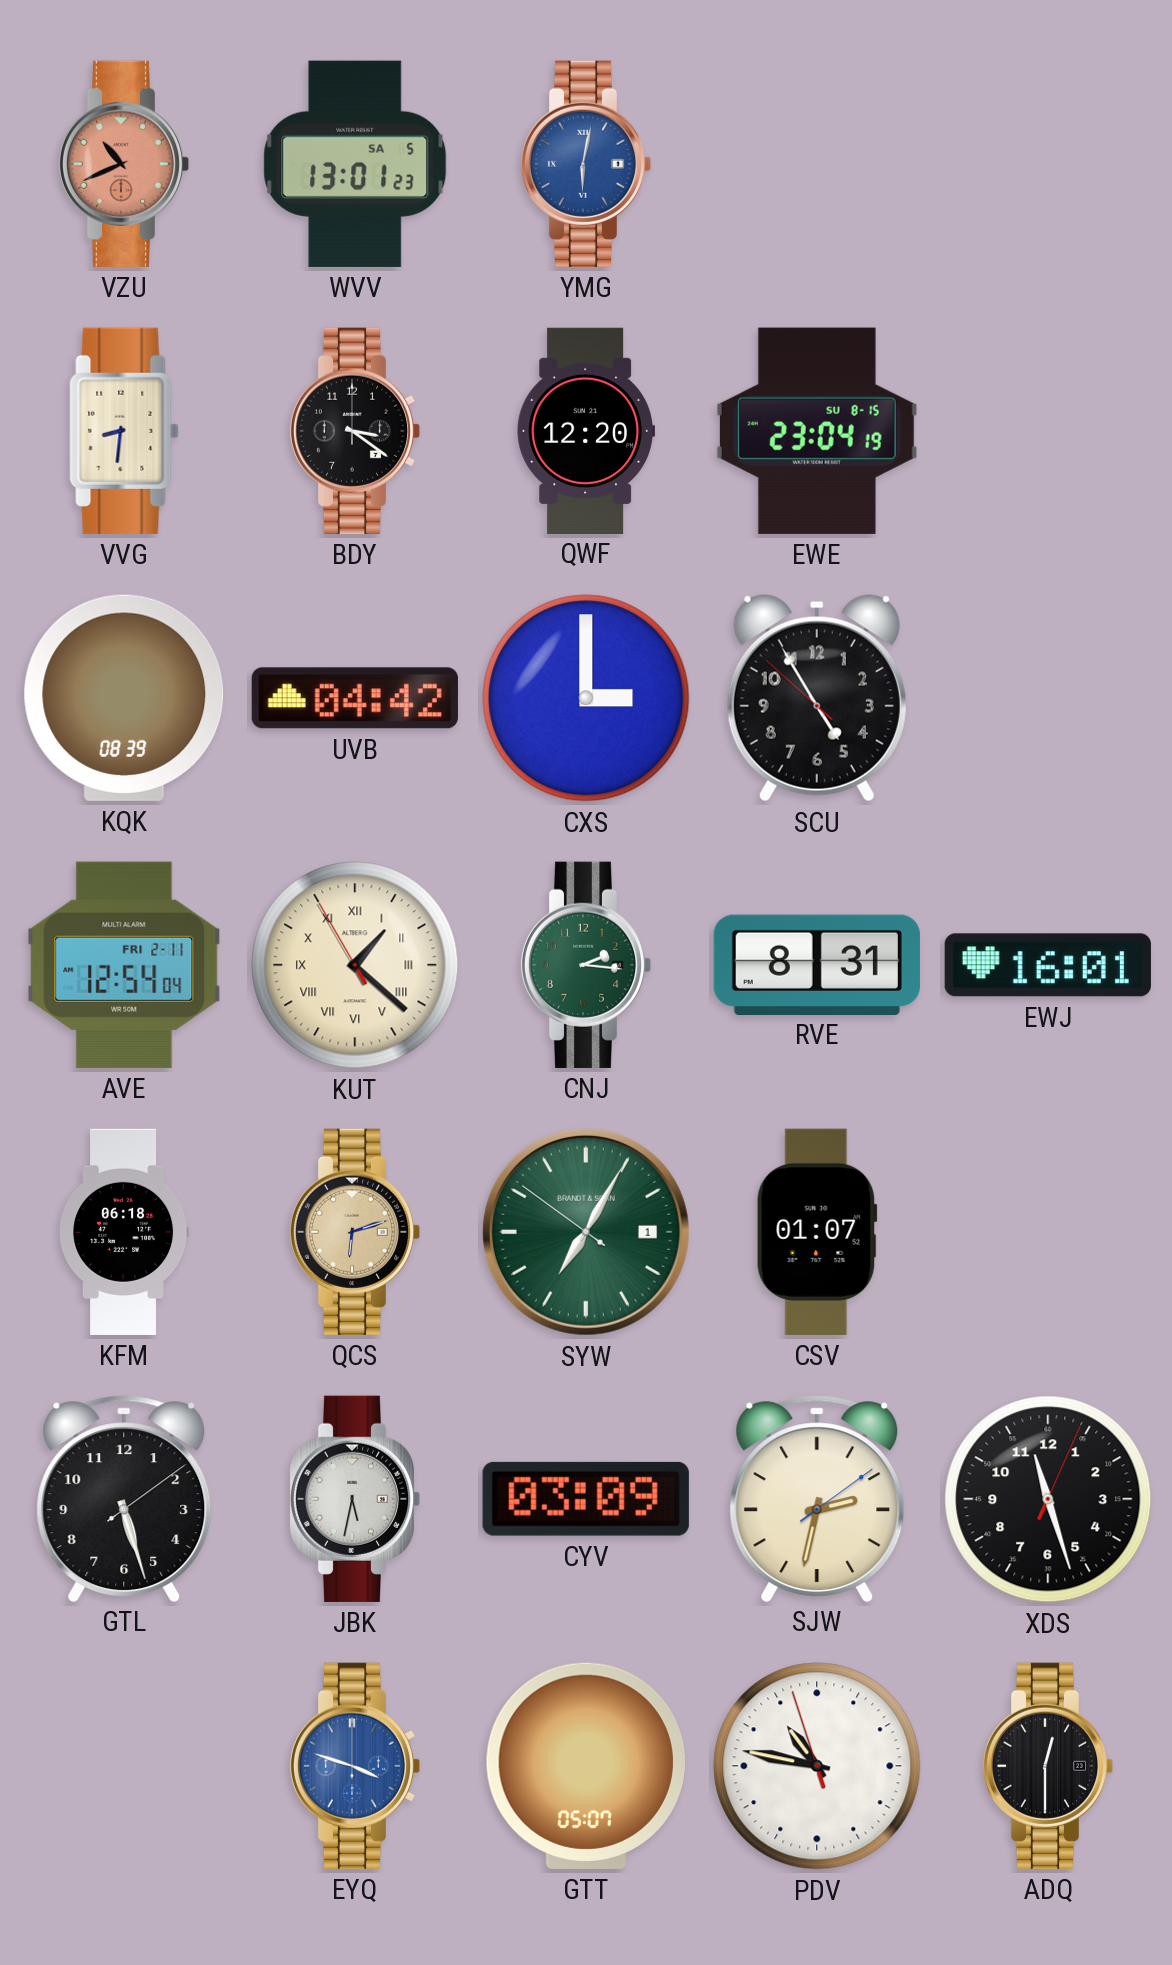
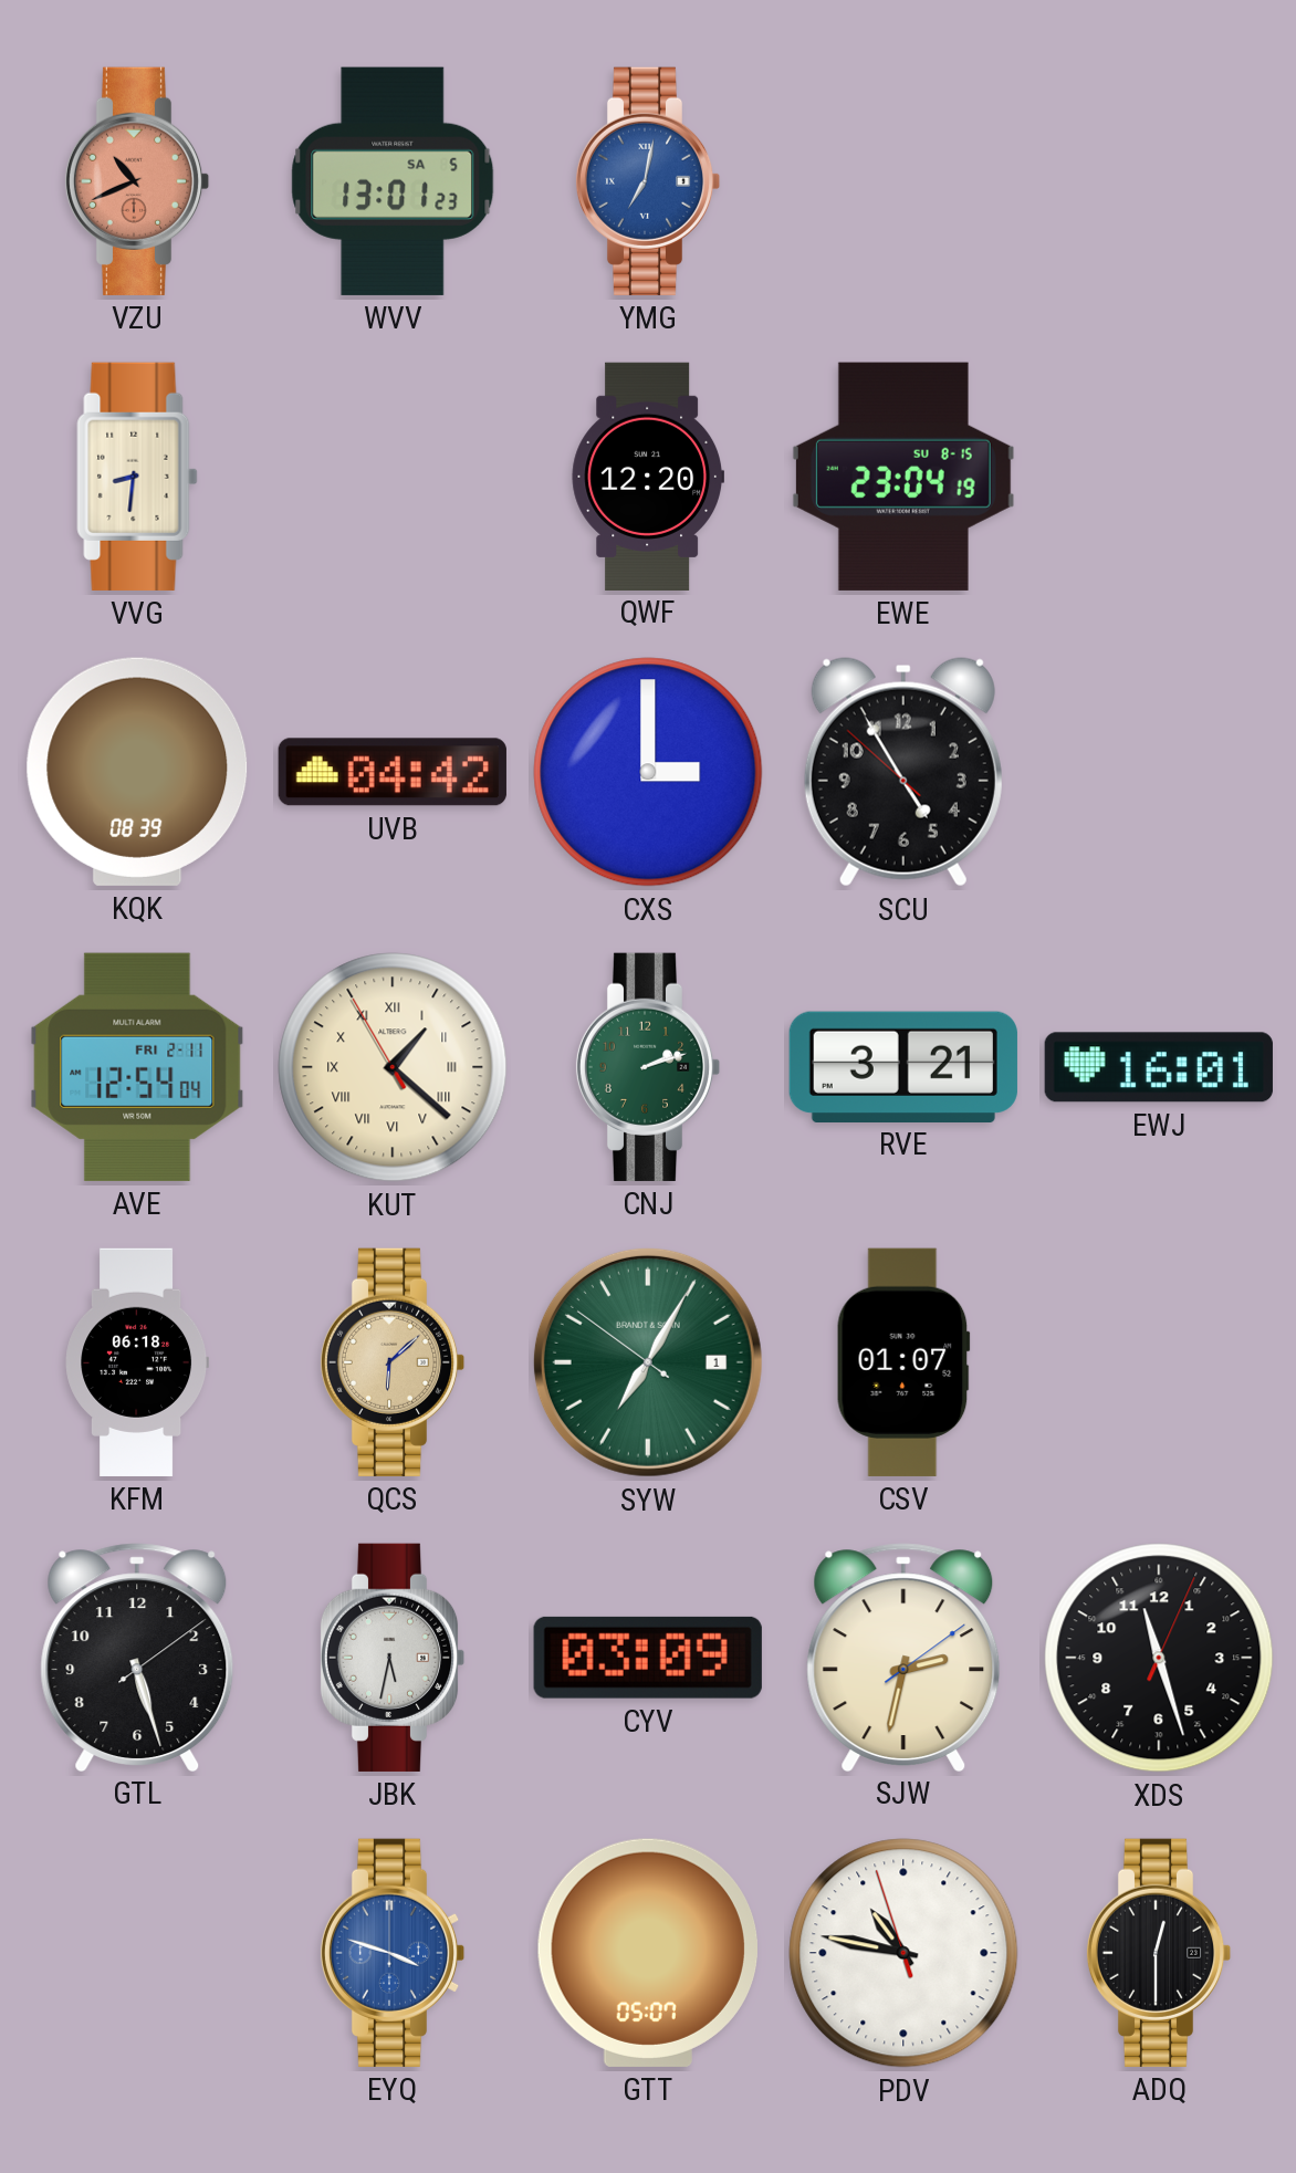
YMG: 6:02 -> 7:02
BDY: 3:21 -> none
CNJ: 2:16 -> 2:12
RVE: 8:31 -> 3:21
QCS: 6:12 -> 6:08
